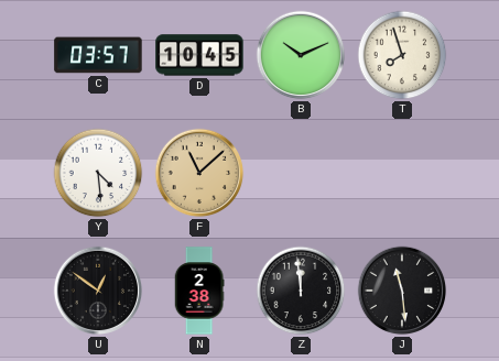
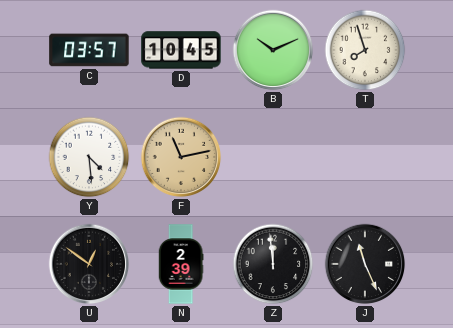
F: 11:08 -> 11:13
N: 2:38 -> 2:39
J: 11:29 -> 11:26
